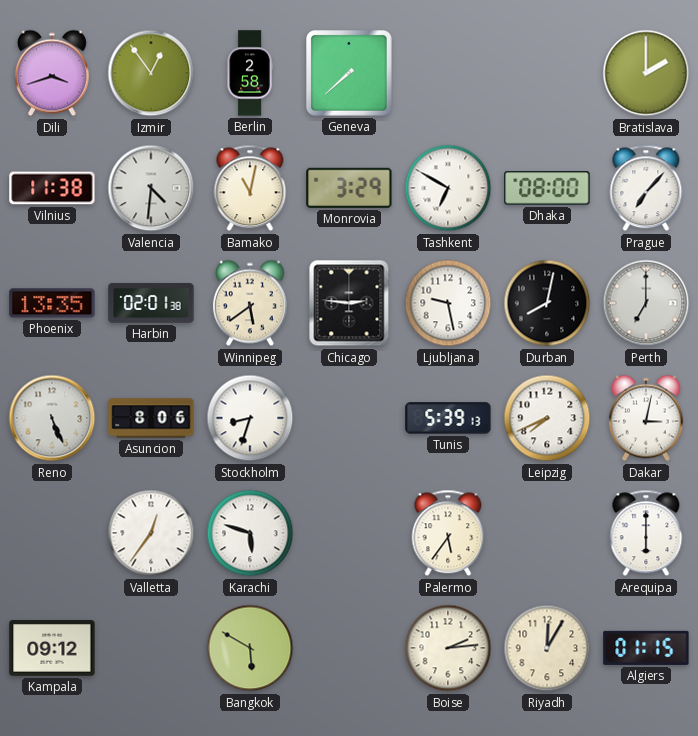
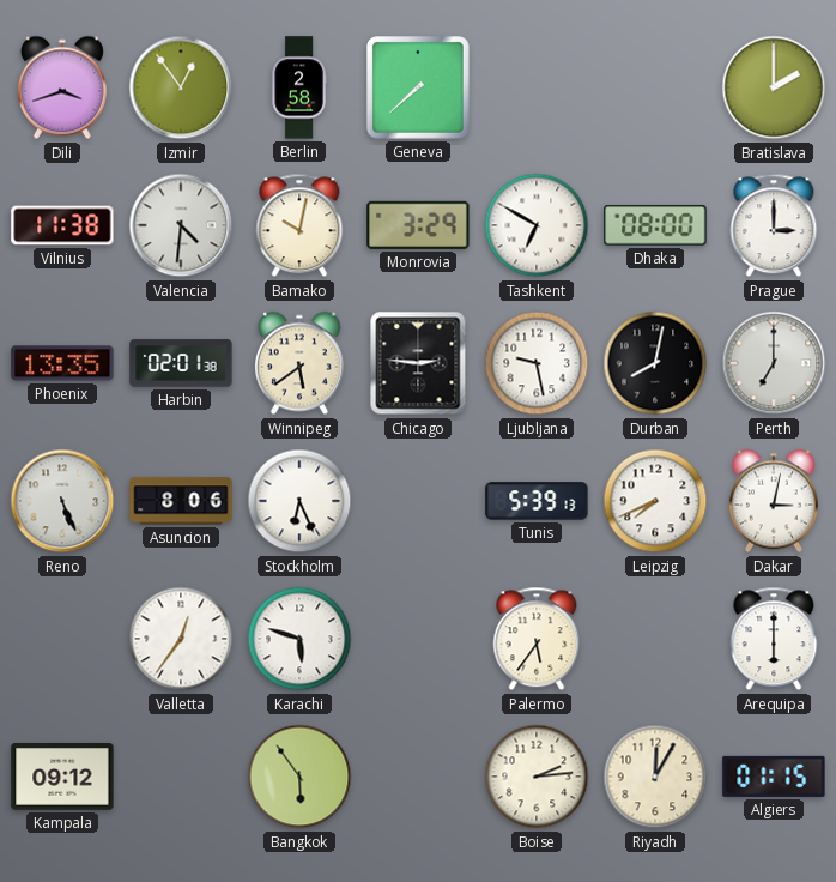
Bamako: 11:02 -> 10:02
Prague: 7:07 -> 3:00
Stockholm: 8:33 -> 6:26
Bangkok: 5:50 -> 5:54
